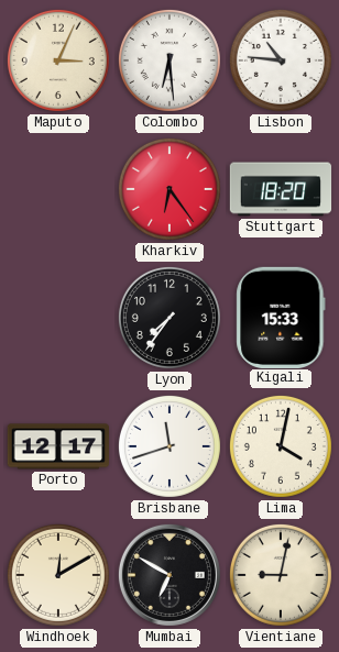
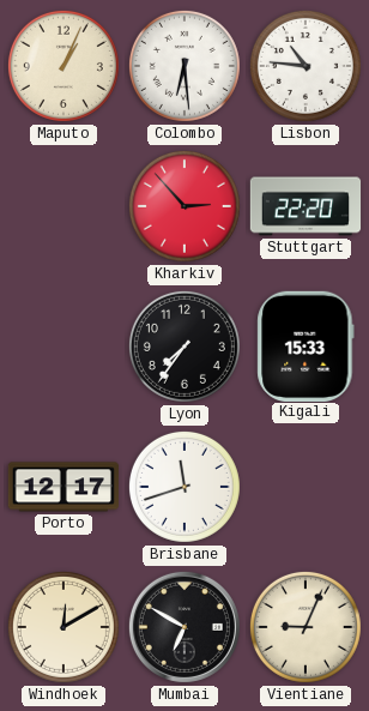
Maputo: 3:04 -> 1:04
Kharkiv: 6:24 -> 2:53
Stuttgart: 18:20 -> 22:20
Lima: 4:02 -> none
Vientiane: 9:02 -> 9:04
